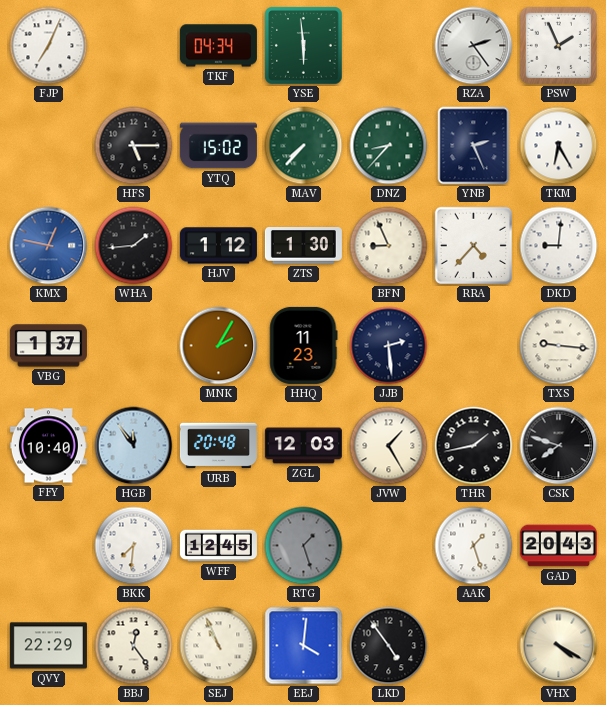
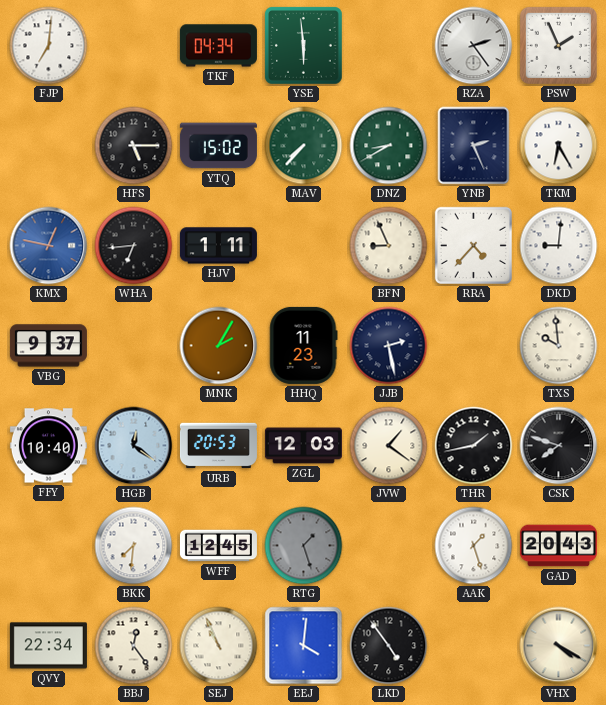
FJP: 7:04 -> 7:01
DNZ: 8:37 -> 8:40
WHA: 1:44 -> 6:44
HJV: 1:12 -> 1:11
ZTS: 1:30 -> none
VBG: 1:37 -> 9:37
JJB: 2:29 -> 2:28
TXS: 9:16 -> 9:59
HGB: 11:54 -> 12:21
URB: 20:48 -> 20:53
JVW: 1:25 -> 1:21
QVY: 22:29 -> 22:34
